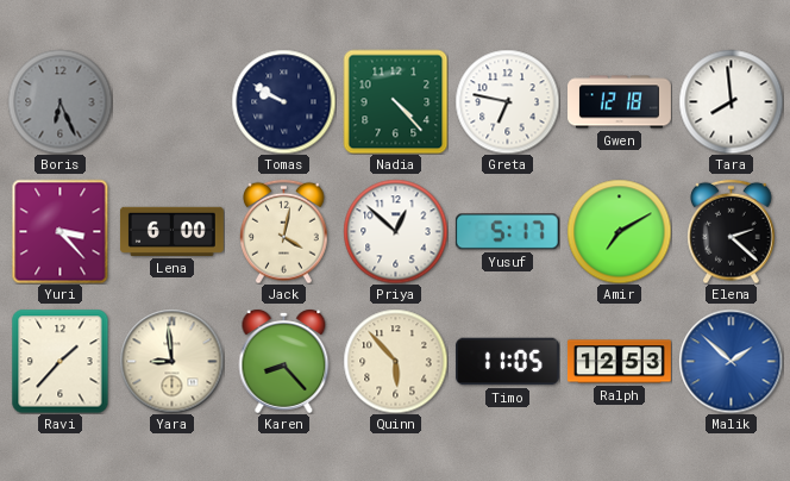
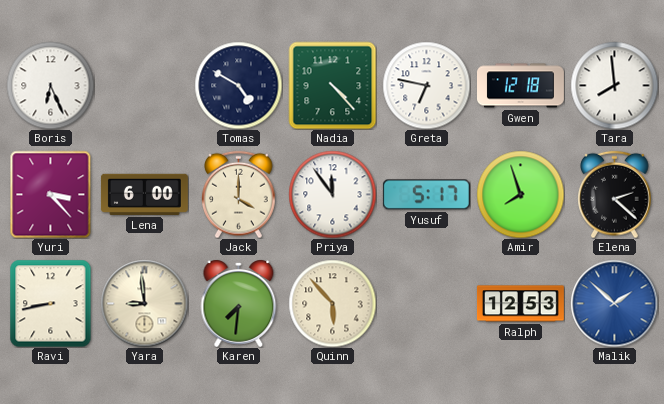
Boris dial: grey -> white
Tomas: 9:50 -> 4:50
Jack: 4:02 -> 4:00
Priya: 12:52 -> 11:54
Amir: 7:10 -> 7:57
Ravi: 1:37 -> 8:43
Karen: 8:23 -> 7:31
Timo: 11:05 -> none
